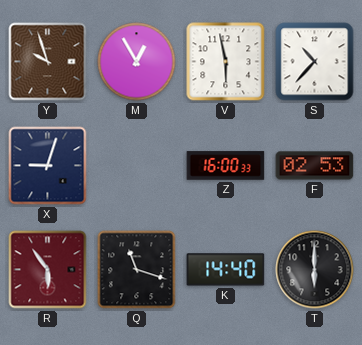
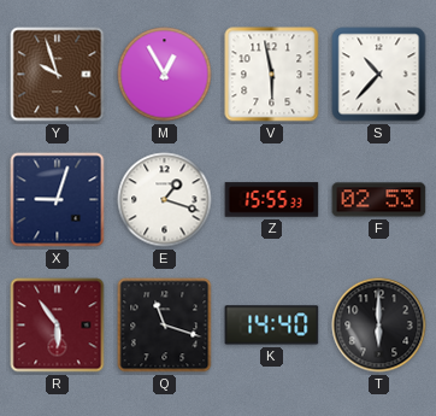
E: none -> 1:18
Z: 16:00 -> 15:55
